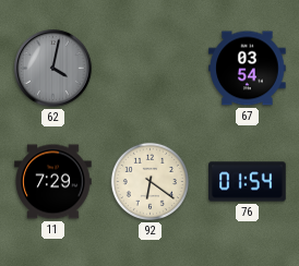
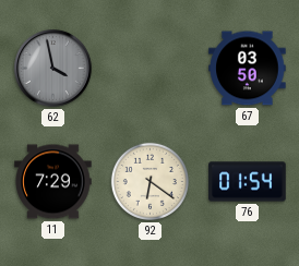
62: 4:02 -> 3:58
67: 03:54 -> 03:50
